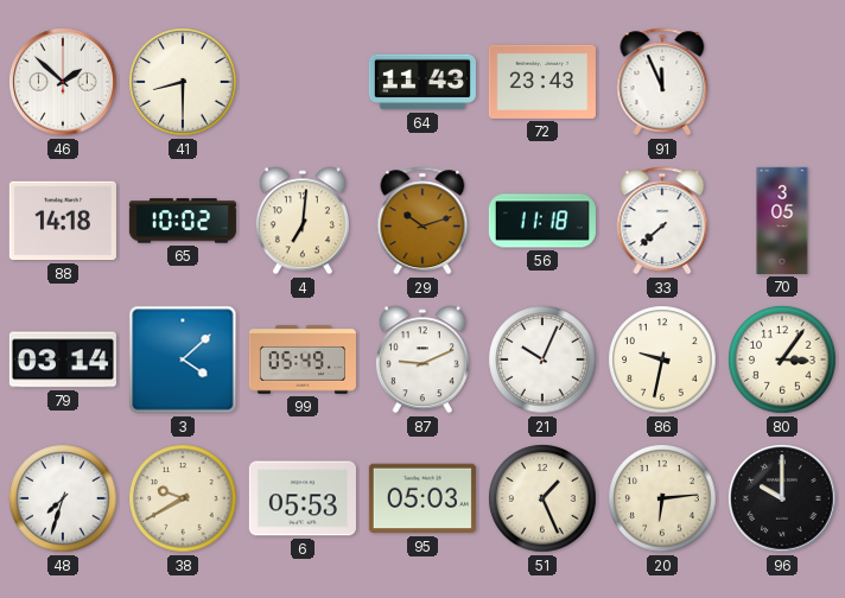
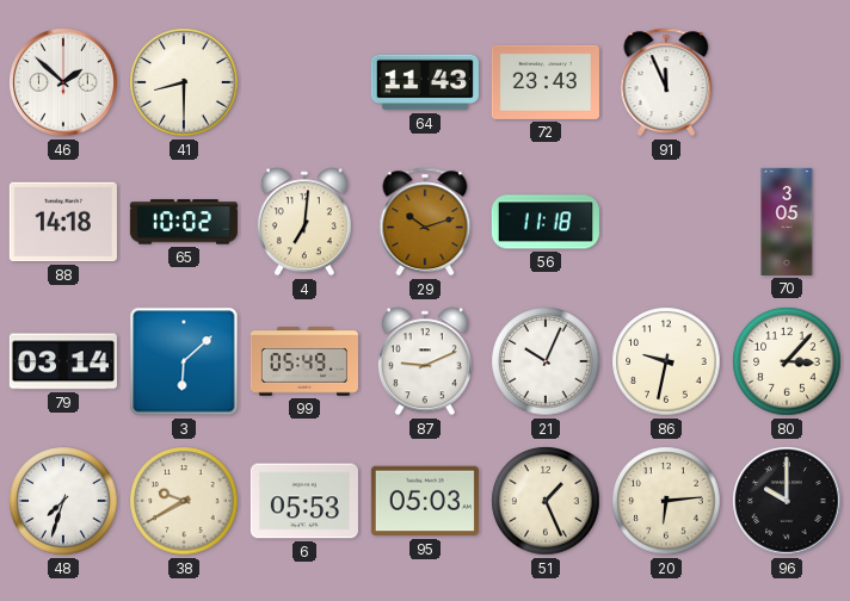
33: 7:38 -> none
3: 4:08 -> 6:08
80: 3:06 -> 3:07
